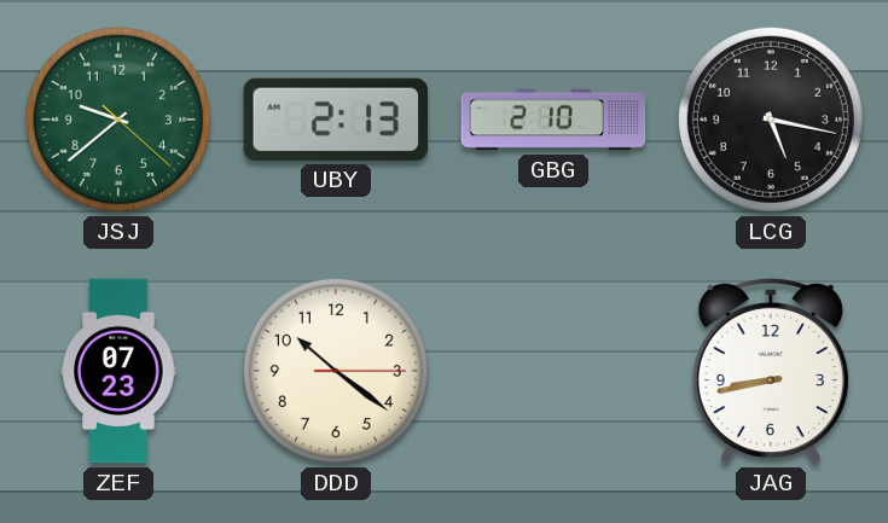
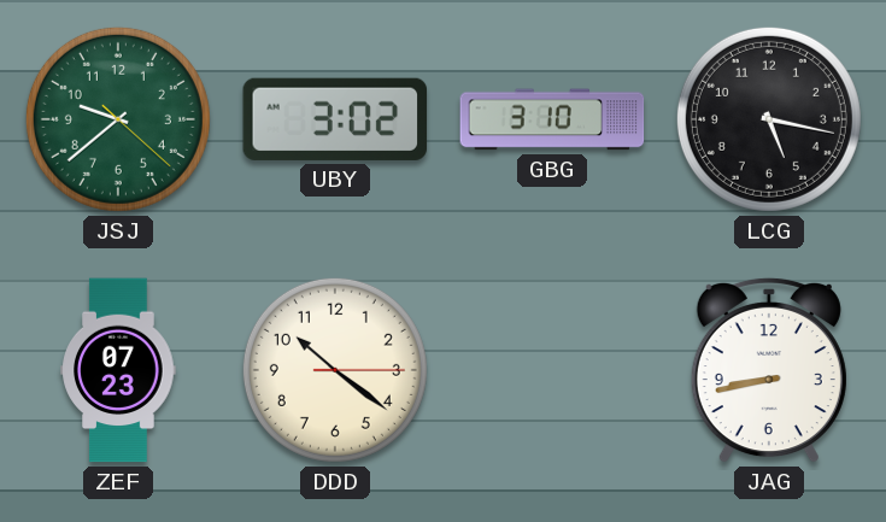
UBY: 2:13 -> 3:02
GBG: 2:10 -> 3:10
